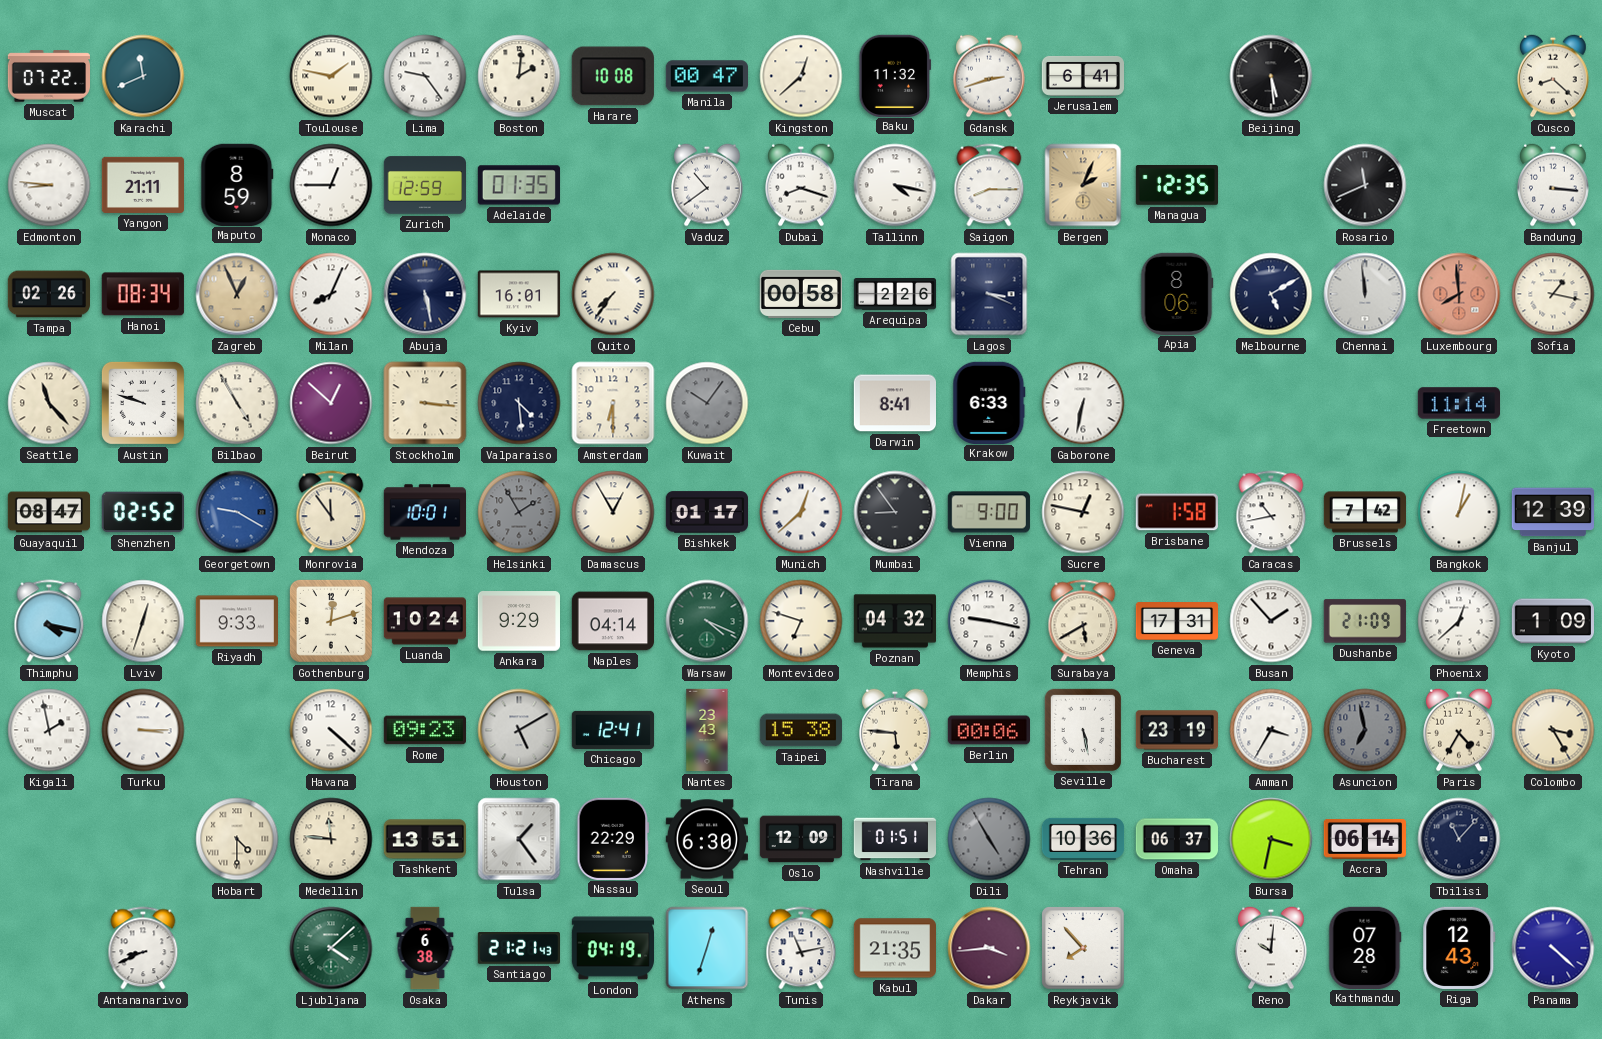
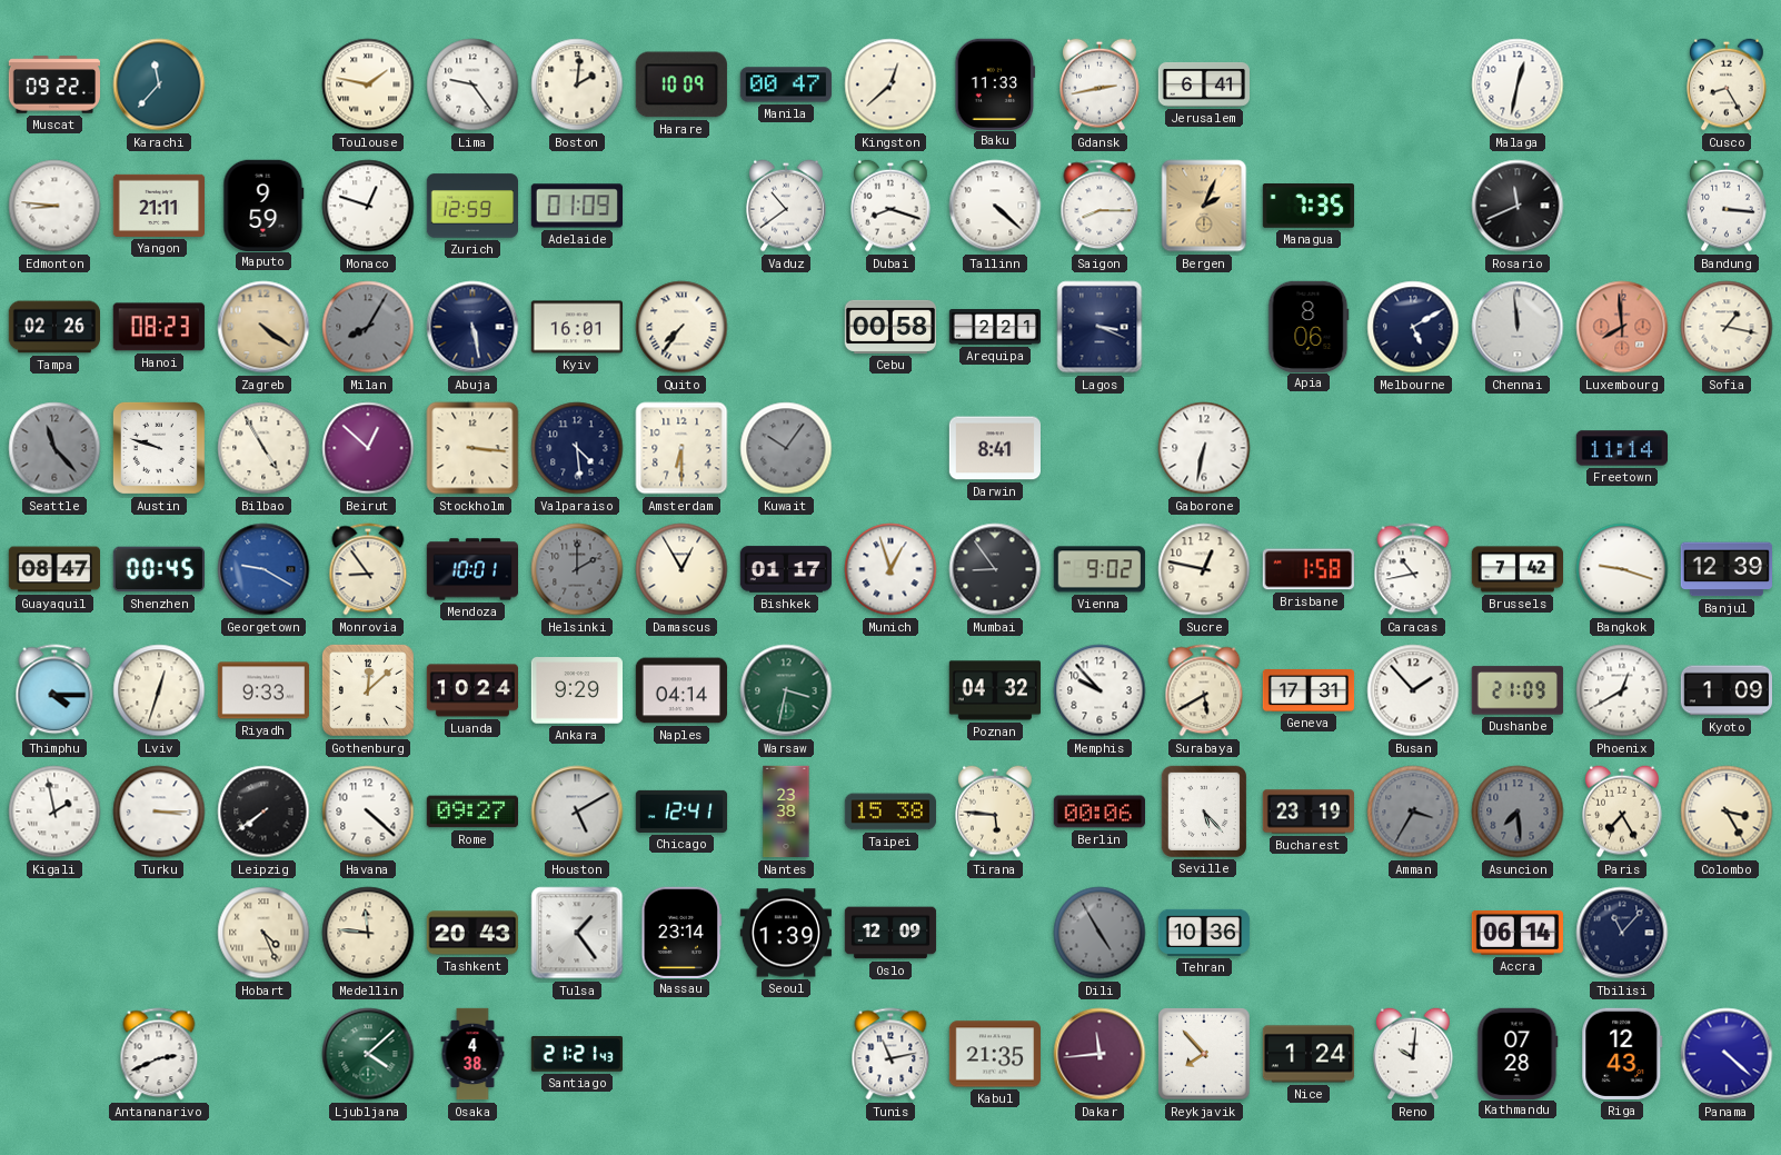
Muscat: 07:22 -> 09:22
Karachi: 11:41 -> 11:37
Harare: 10:08 -> 10:09
Baku: 11:32 -> 11:33
Gdansk: 2:42 -> 2:43
Beijing: 5:29 -> none
Malaga: none -> 12:32
Cusco: 8:22 -> 8:25
Maputo: 8:59 -> 9:59
Monaco: 12:45 -> 12:48
Adelaide: 01:35 -> 01:09
Tallinn: 4:17 -> 4:22
Managua: 12:35 -> 7:35
Hanoi: 08:34 -> 08:23
Zagreb: 12:56 -> 4:21
Milan: 8:04 -> 8:05
Milan dial: white -> grey
Arequipa: 2:26 -> 2:21
Seattle dial: cream -> grey
Krakow: 6:33 -> none
Shenzhen: 02:52 -> 00:45
Monrovia: 11:54 -> 8:54
Helsinki: 1:55 -> 2:00
Munich: 12:38 -> 12:57
Vienna: 9:00 -> 9:02
Bangkok: 1:02 -> 9:18
Thimphu: 4:17 -> 4:15
Gothenburg: 12:12 -> 12:08
Warsaw: 4:19 -> 3:32
Montevideo: 6:48 -> none
Memphis: 9:17 -> 9:53
Phoenix: 12:38 -> 12:40
Leipzig: none -> 7:39
Rome: 09:23 -> 09:27
Nantes: 23:43 -> 23:38
Seville: 5:28 -> 5:23
Amman dial: white -> grey
Asuncion: 6:58 -> 7:29
Paris: 4:35 -> 7:25
Hobart: 4:30 -> 4:26
Tashkent: 13:51 -> 20:43
Nassau: 22:29 -> 23:14
Seoul: 6:30 -> 1:39
Nashville: 01:51 -> none
Omaha: 06:37 -> none
Bursa: 3:32 -> none
Antananarivo: 8:41 -> 2:41
Osaka: 6:38 -> 4:38
London: 04:19 -> none
Athens: 12:33 -> none
Dakar: 3:44 -> 11:44
Nice: none -> 1:24
